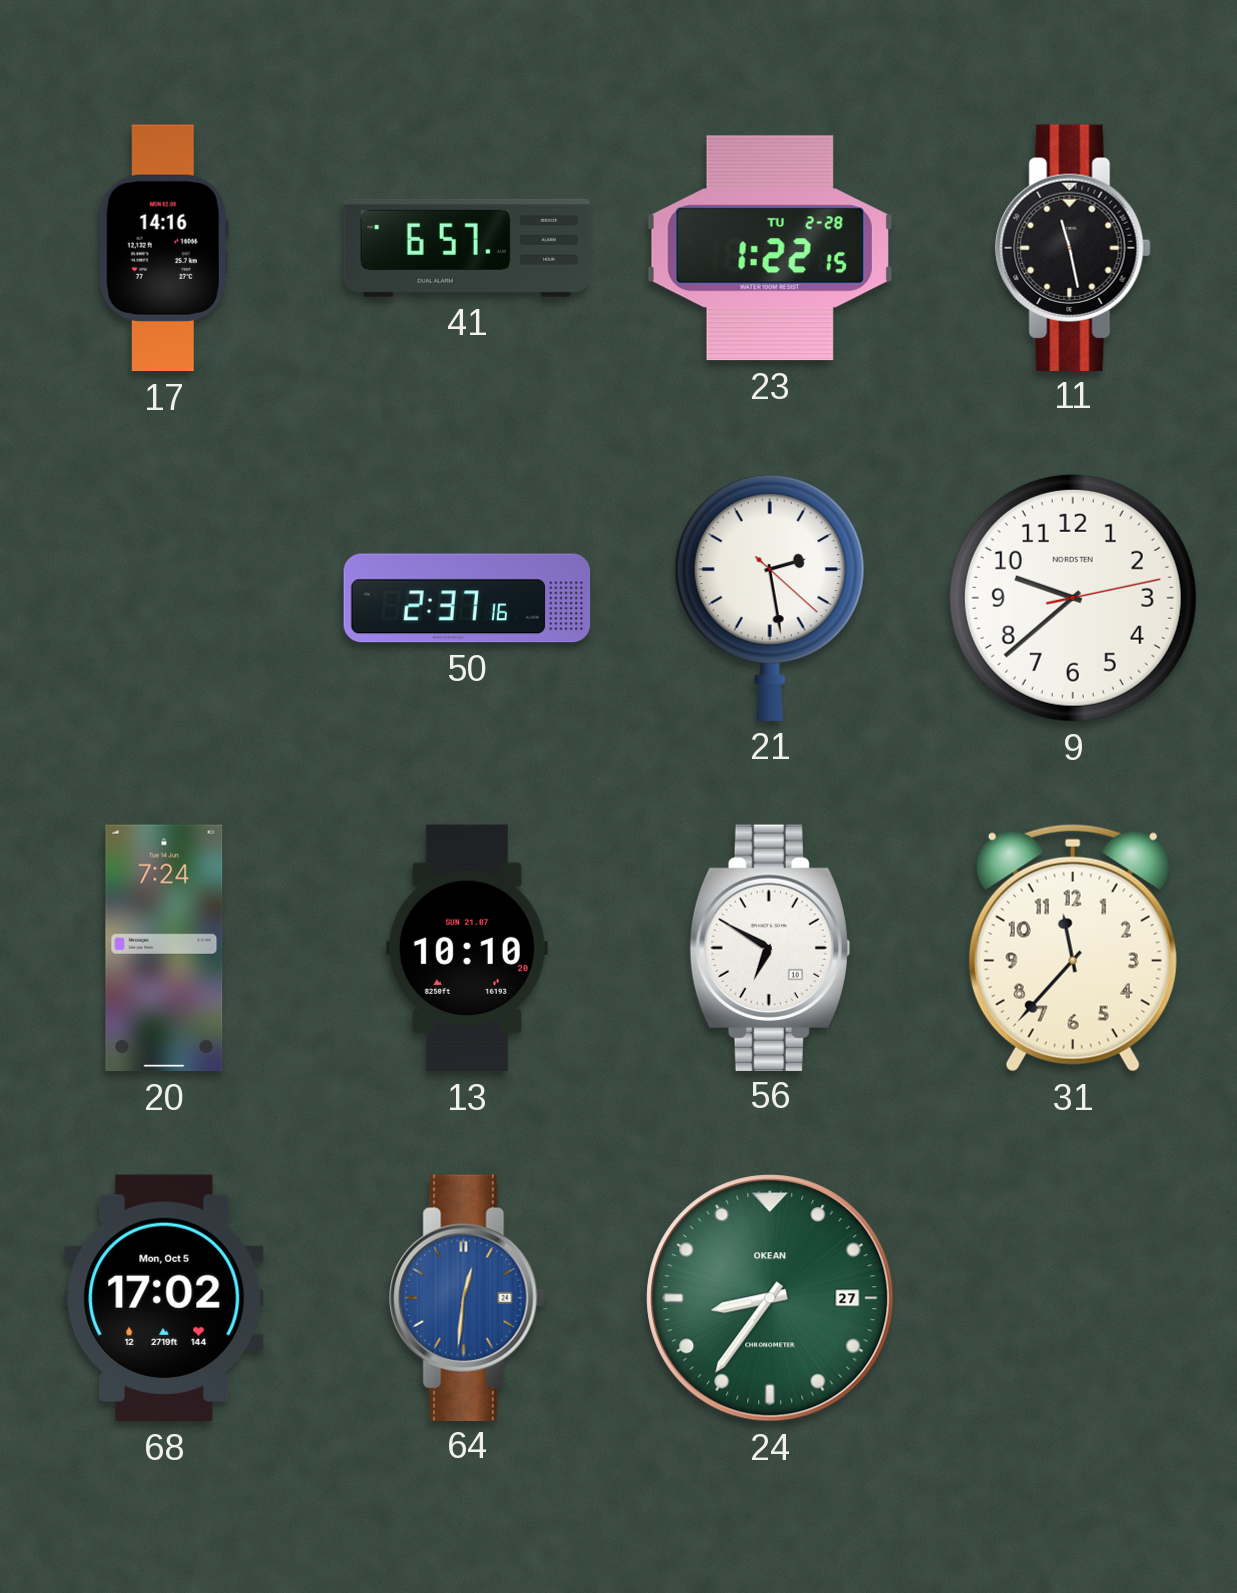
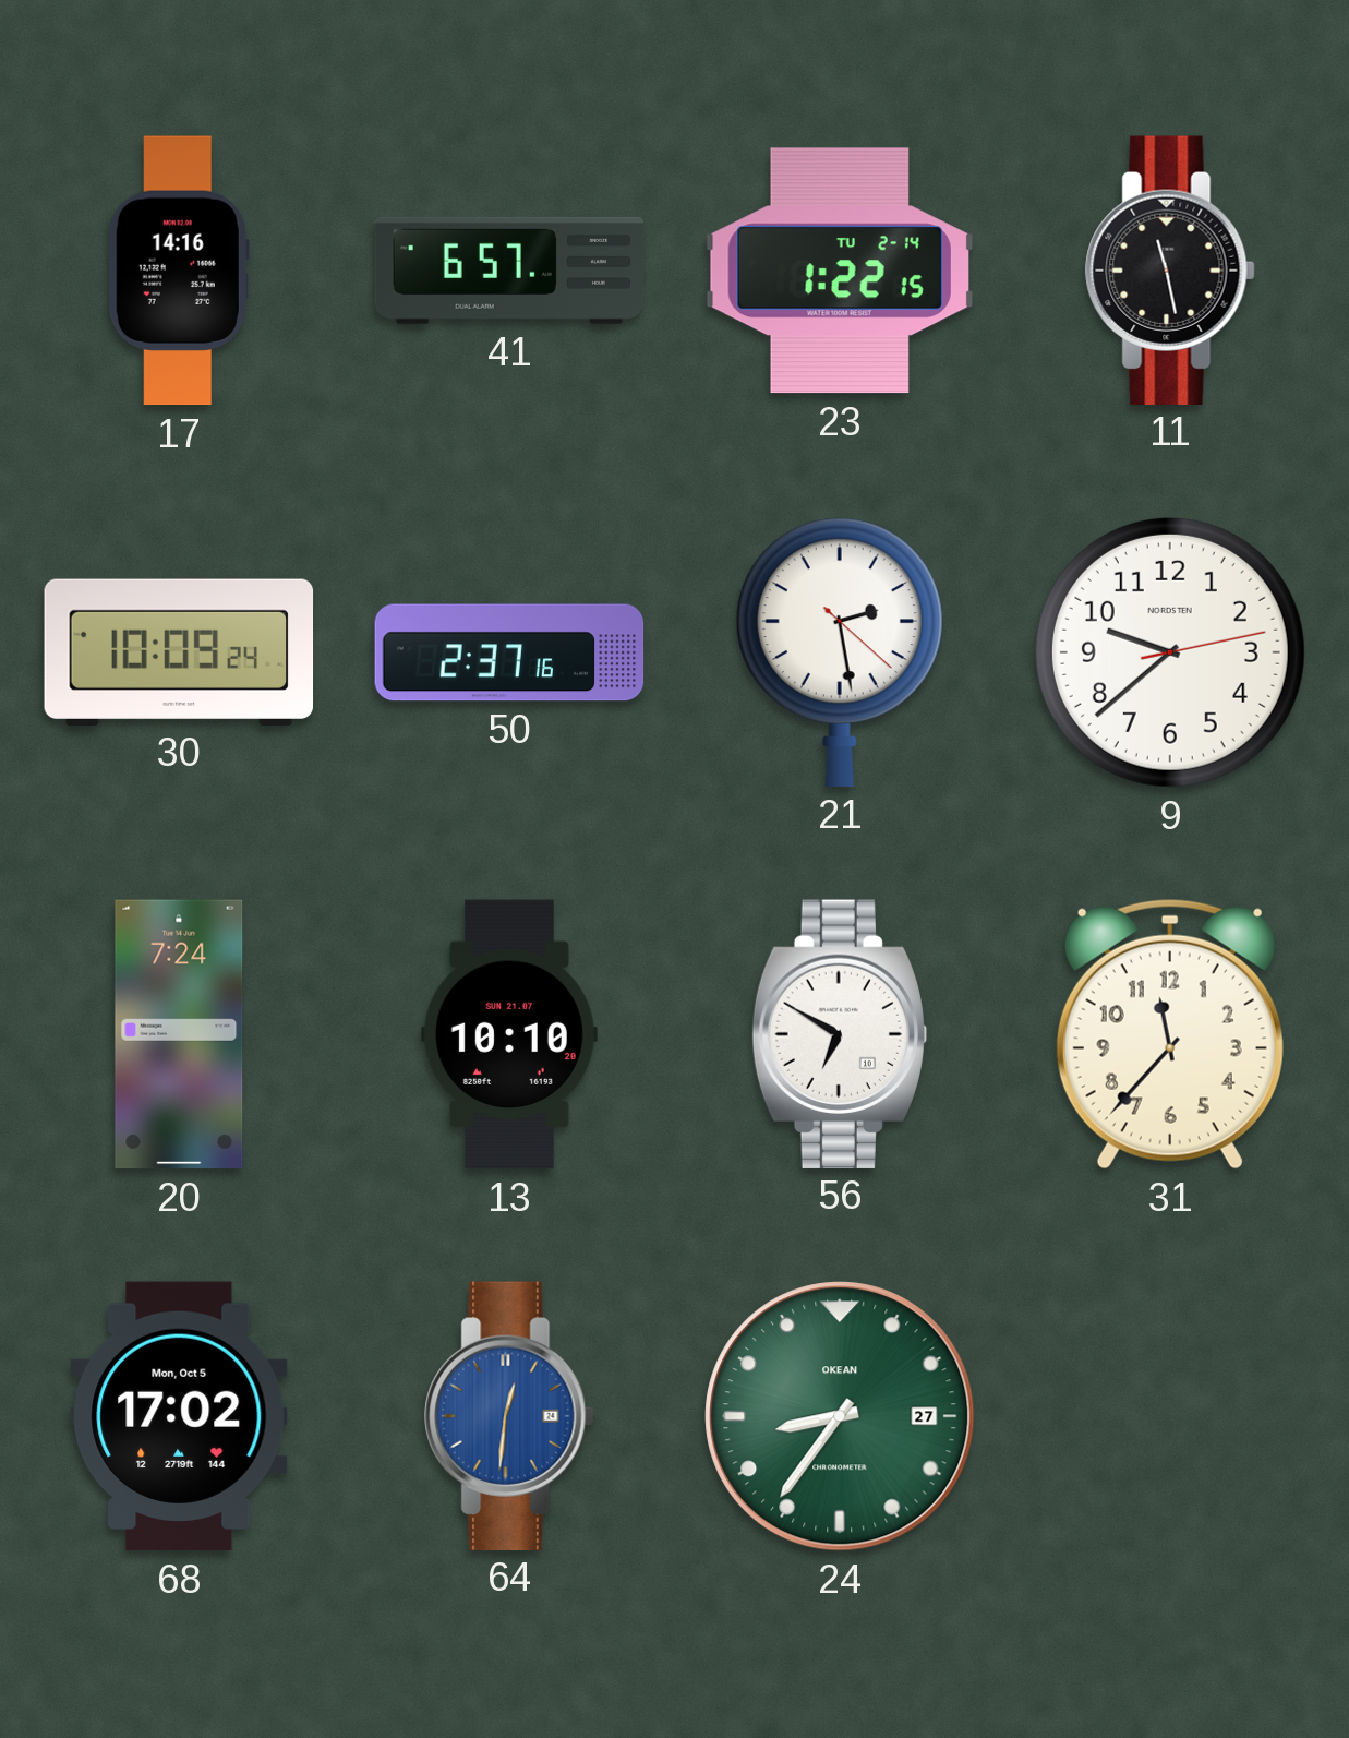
23 date: TU 2-28 -> TU 2-14
30: none -> 10:09
